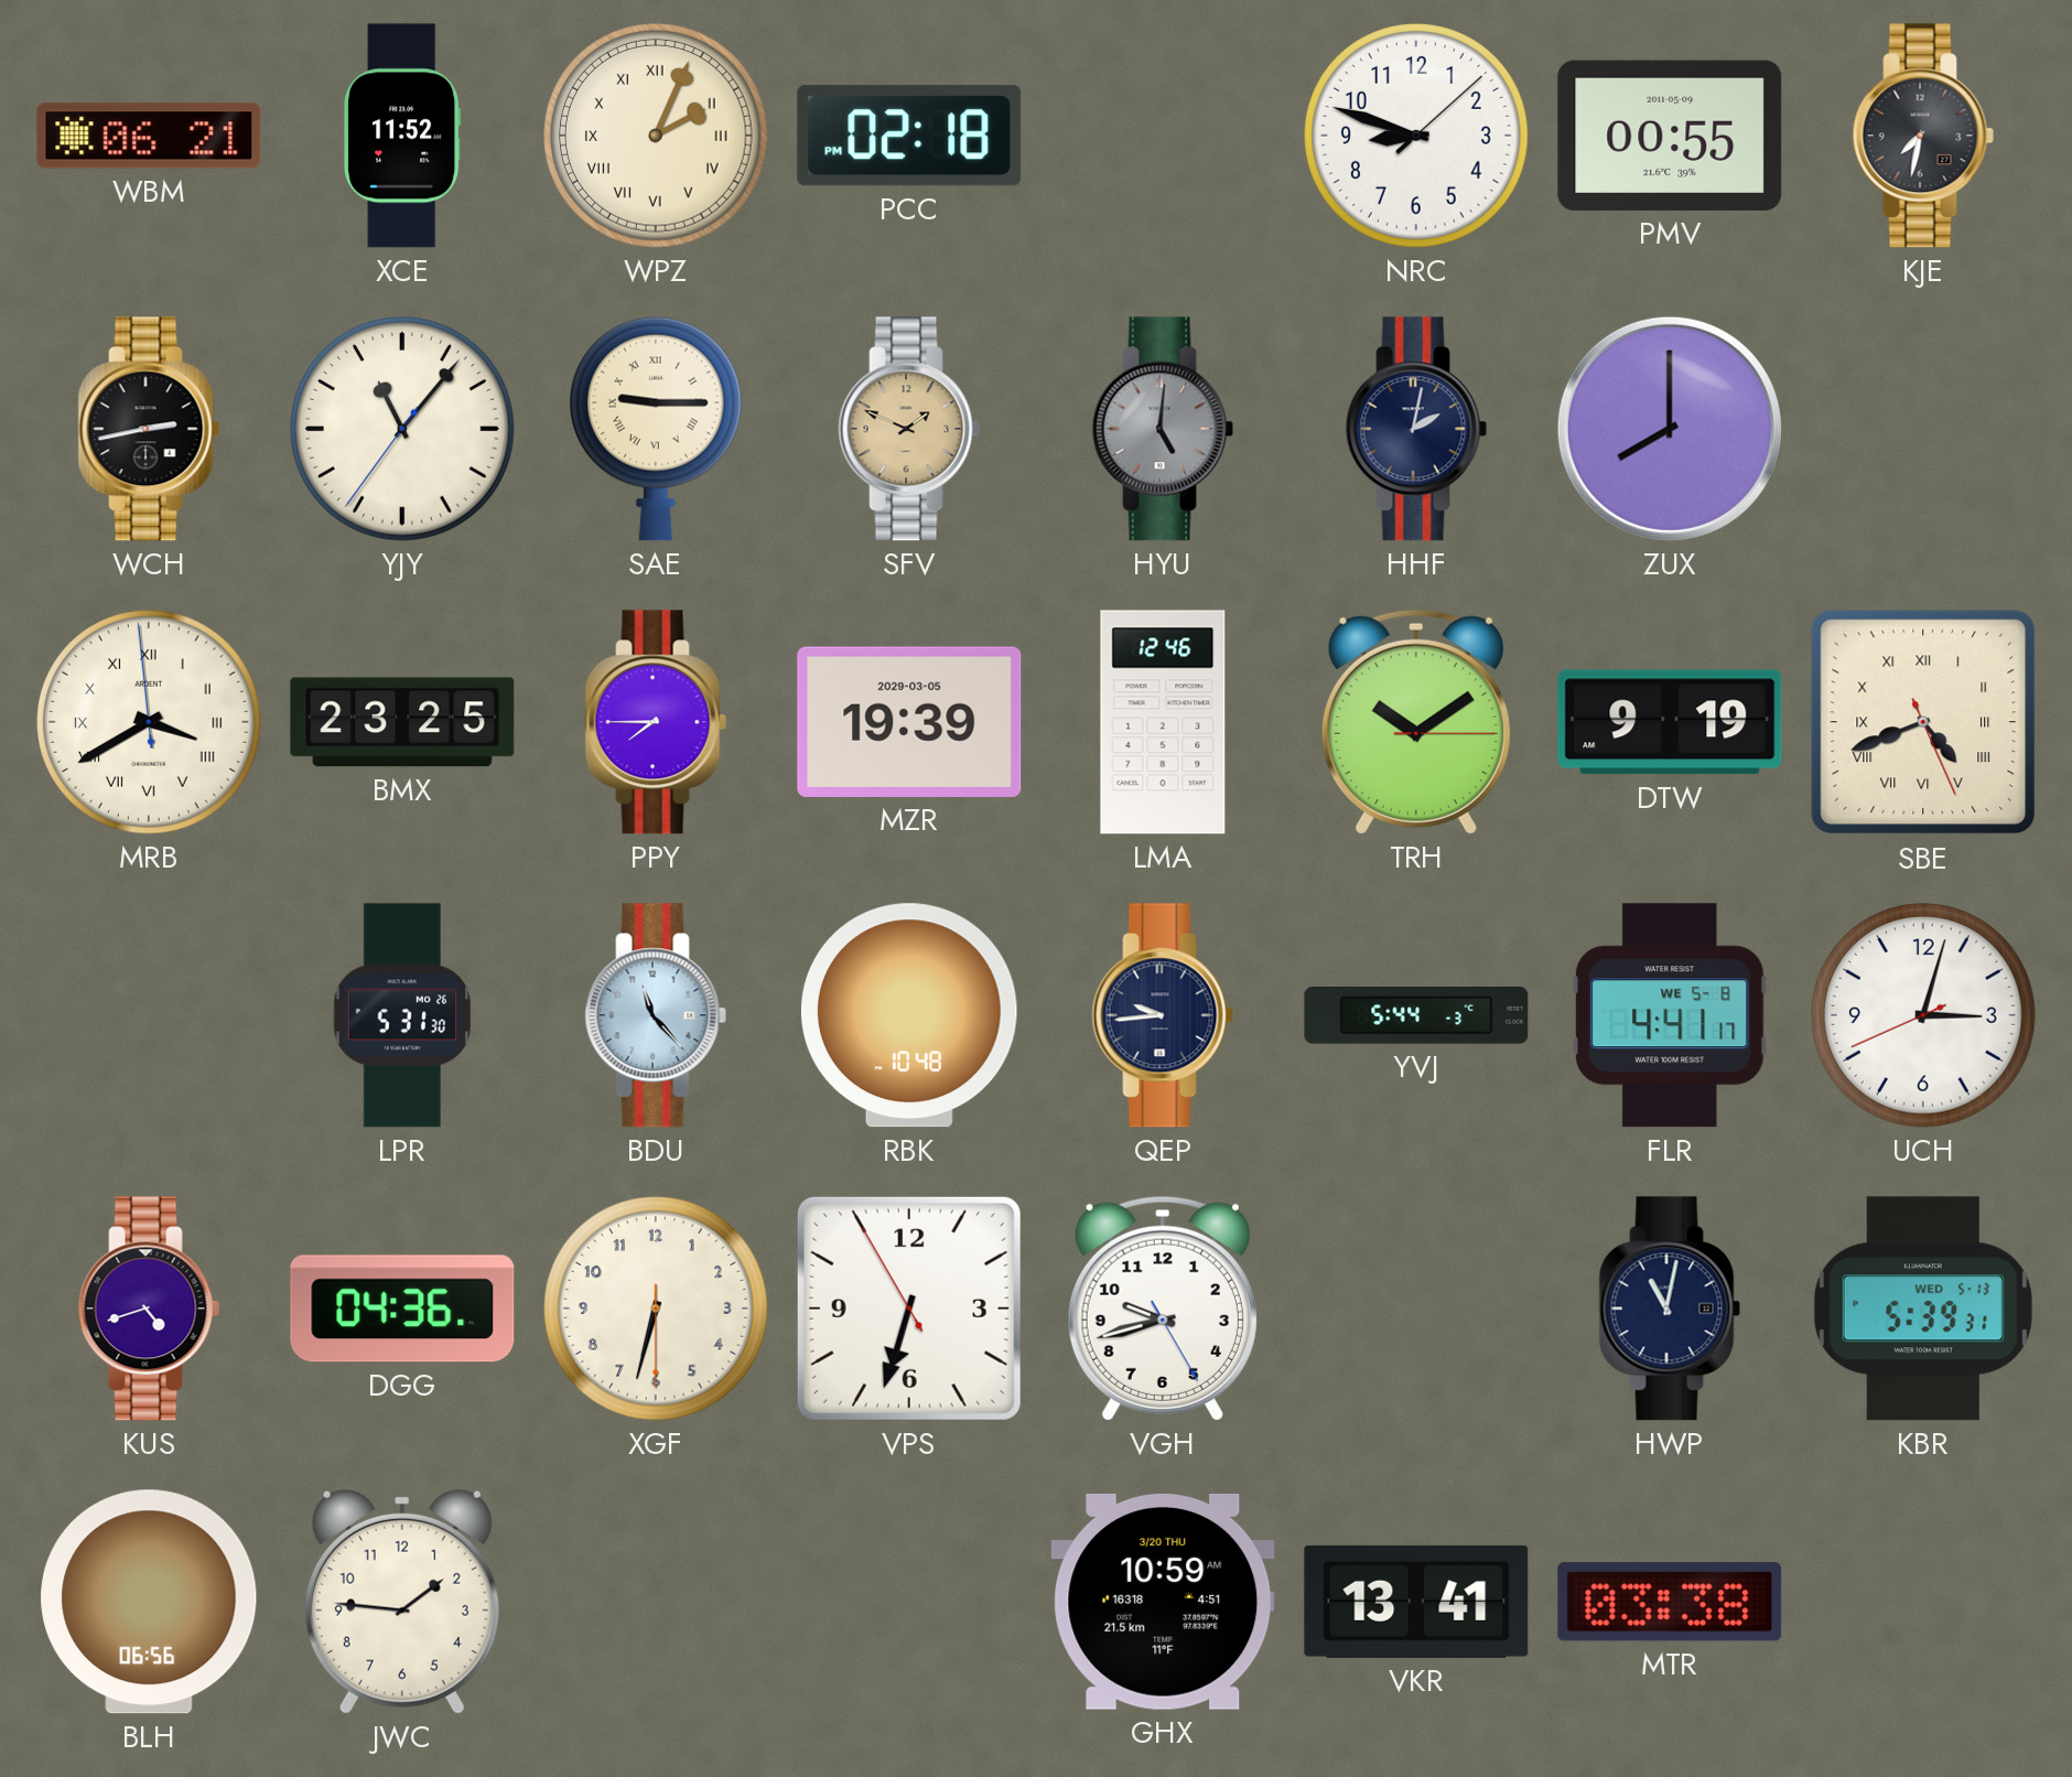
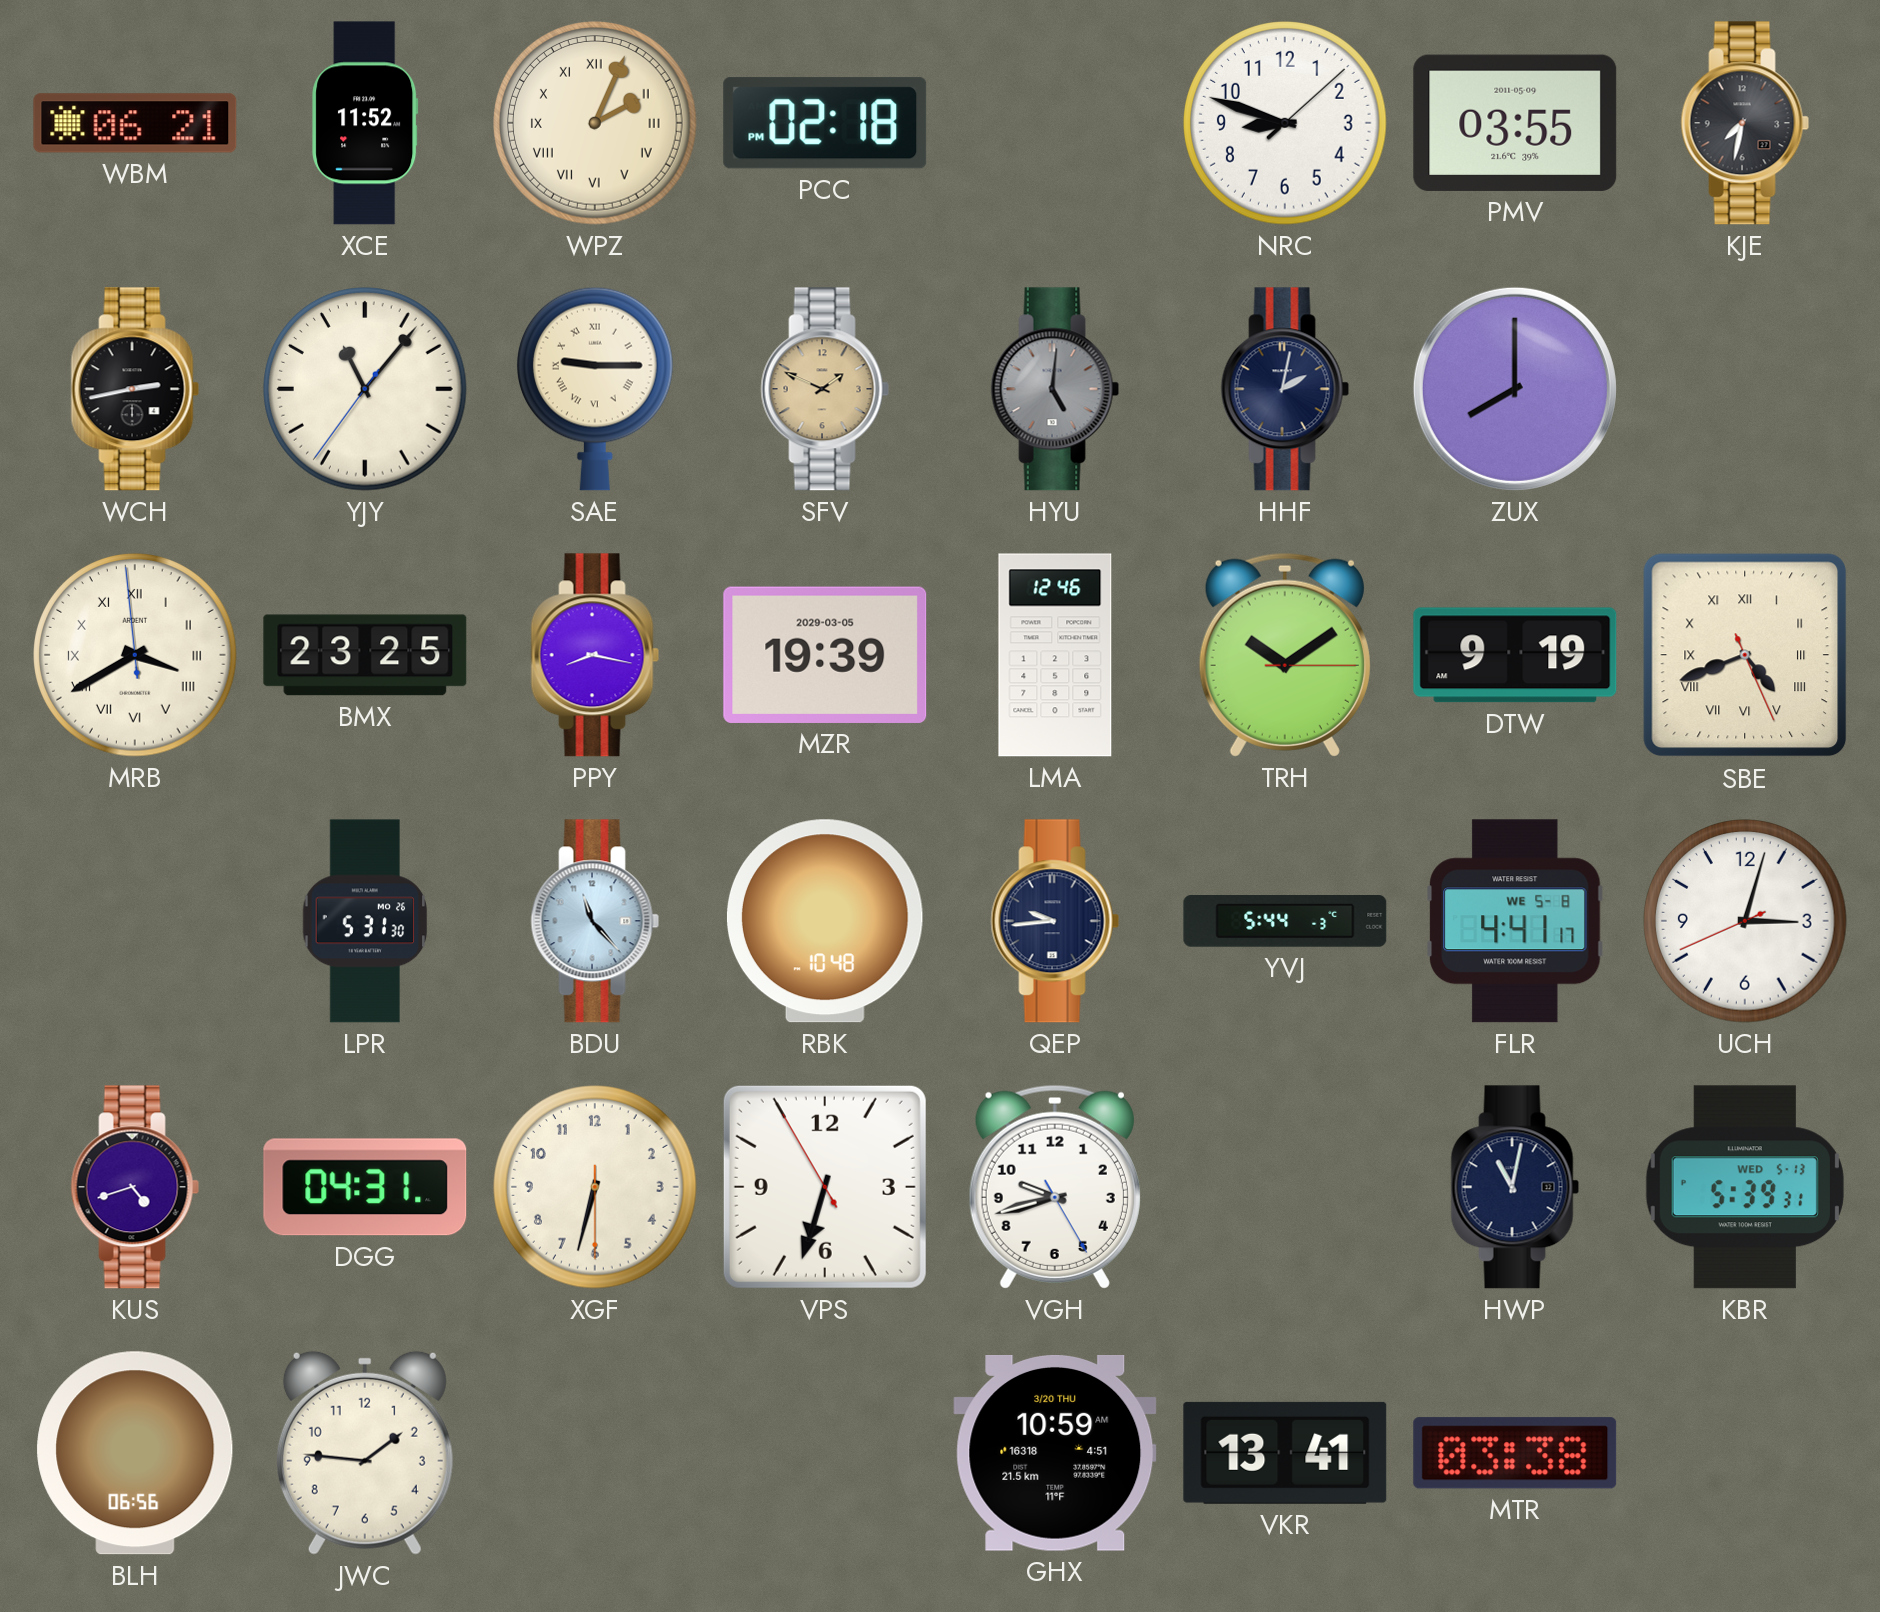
PMV: 00:55 -> 03:55
PPY: 7:45 -> 8:17
DGG: 04:36 -> 04:31
